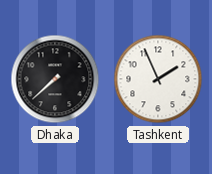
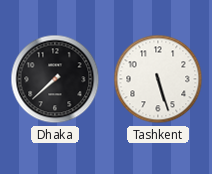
Tashkent: 1:56 -> 5:27
